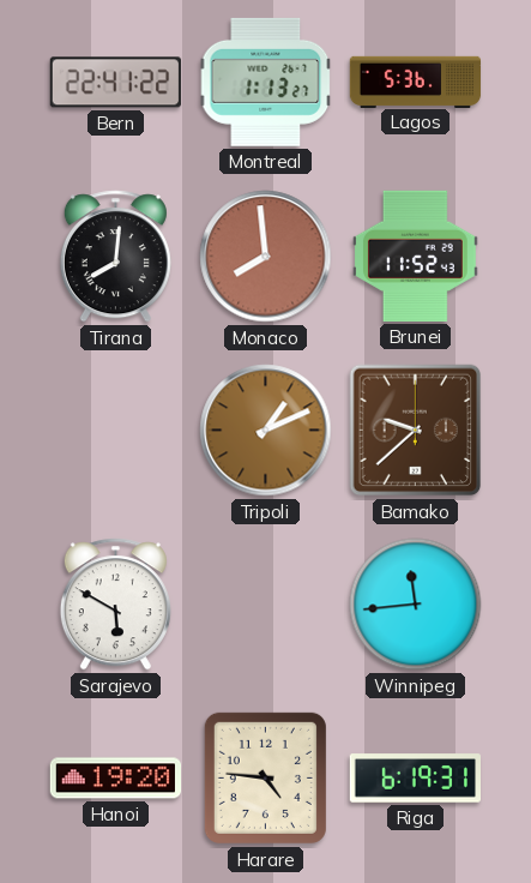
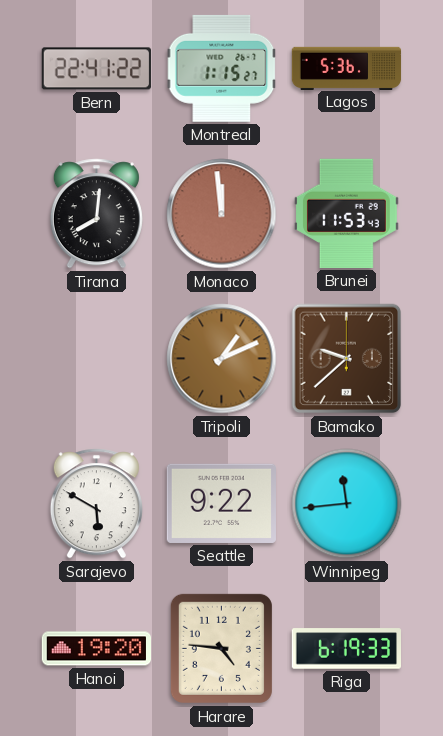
Montreal: 1:13 -> 1:15
Monaco: 7:59 -> 11:59
Brunei: 11:52 -> 11:53
Seattle: none -> 9:22
Riga: 6:19:31 -> 6:19:33
